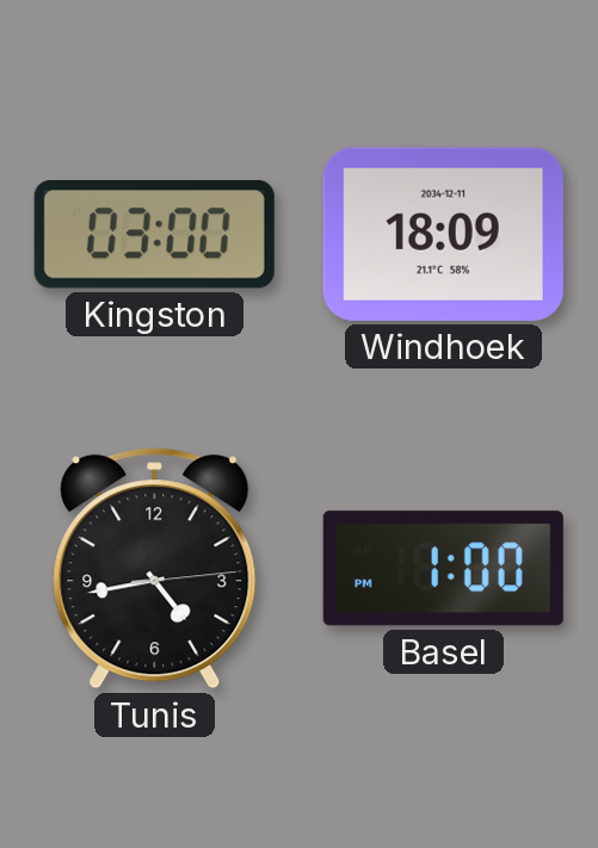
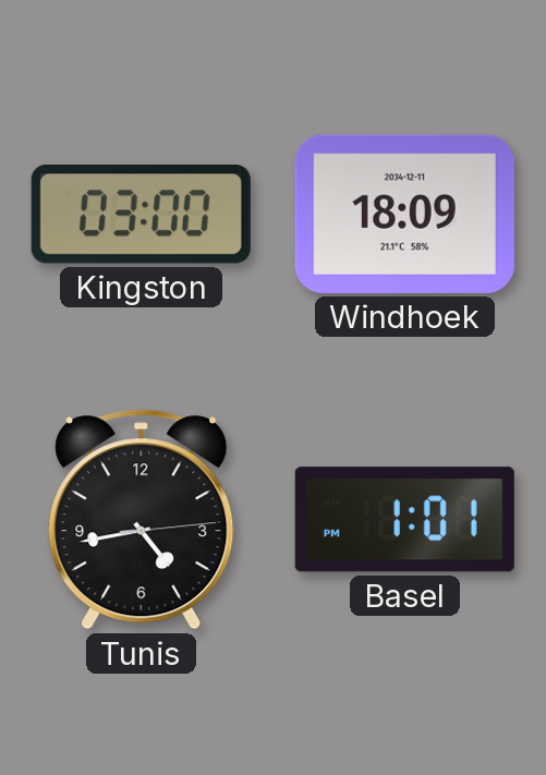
Basel: 1:00 -> 1:01
